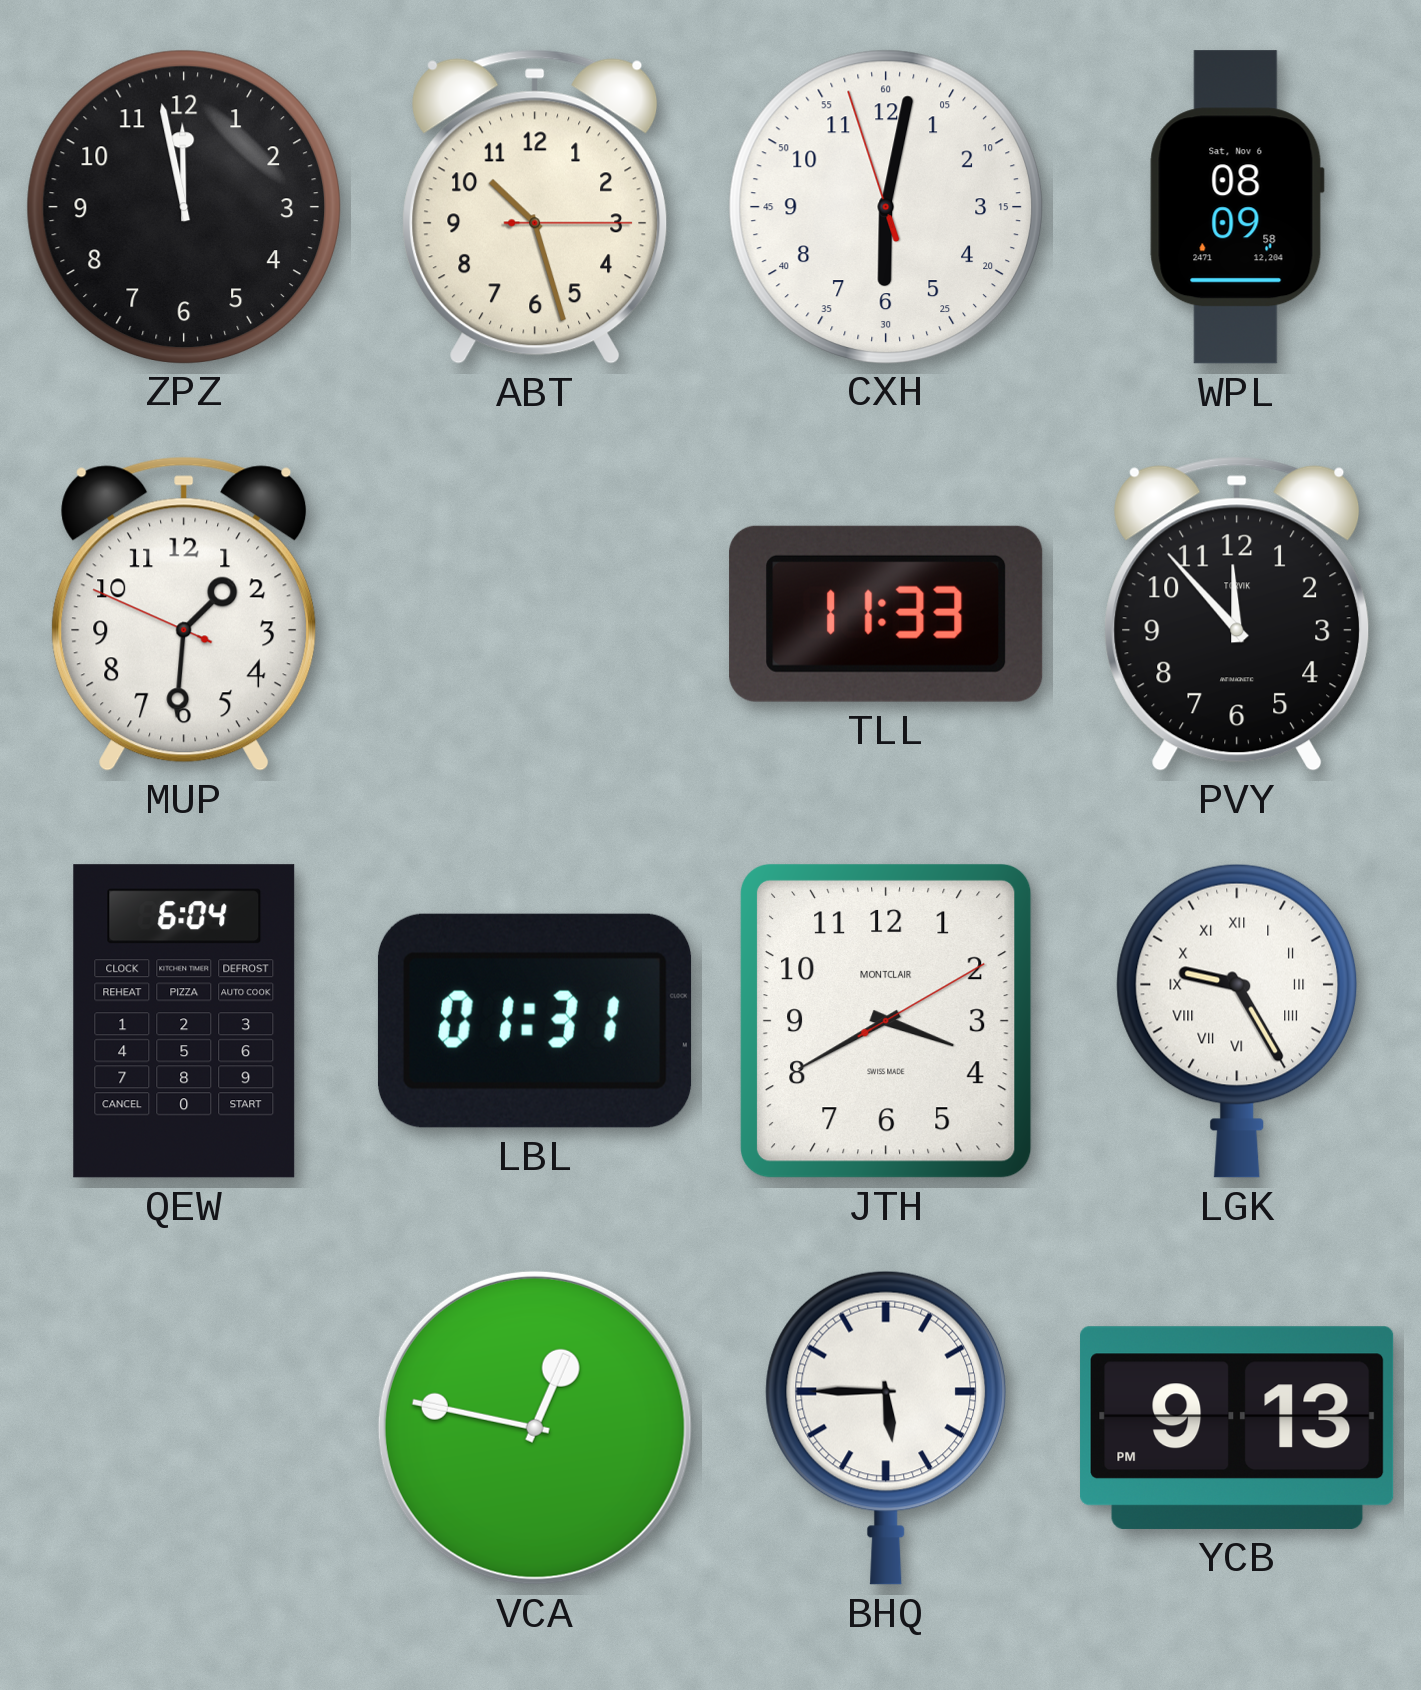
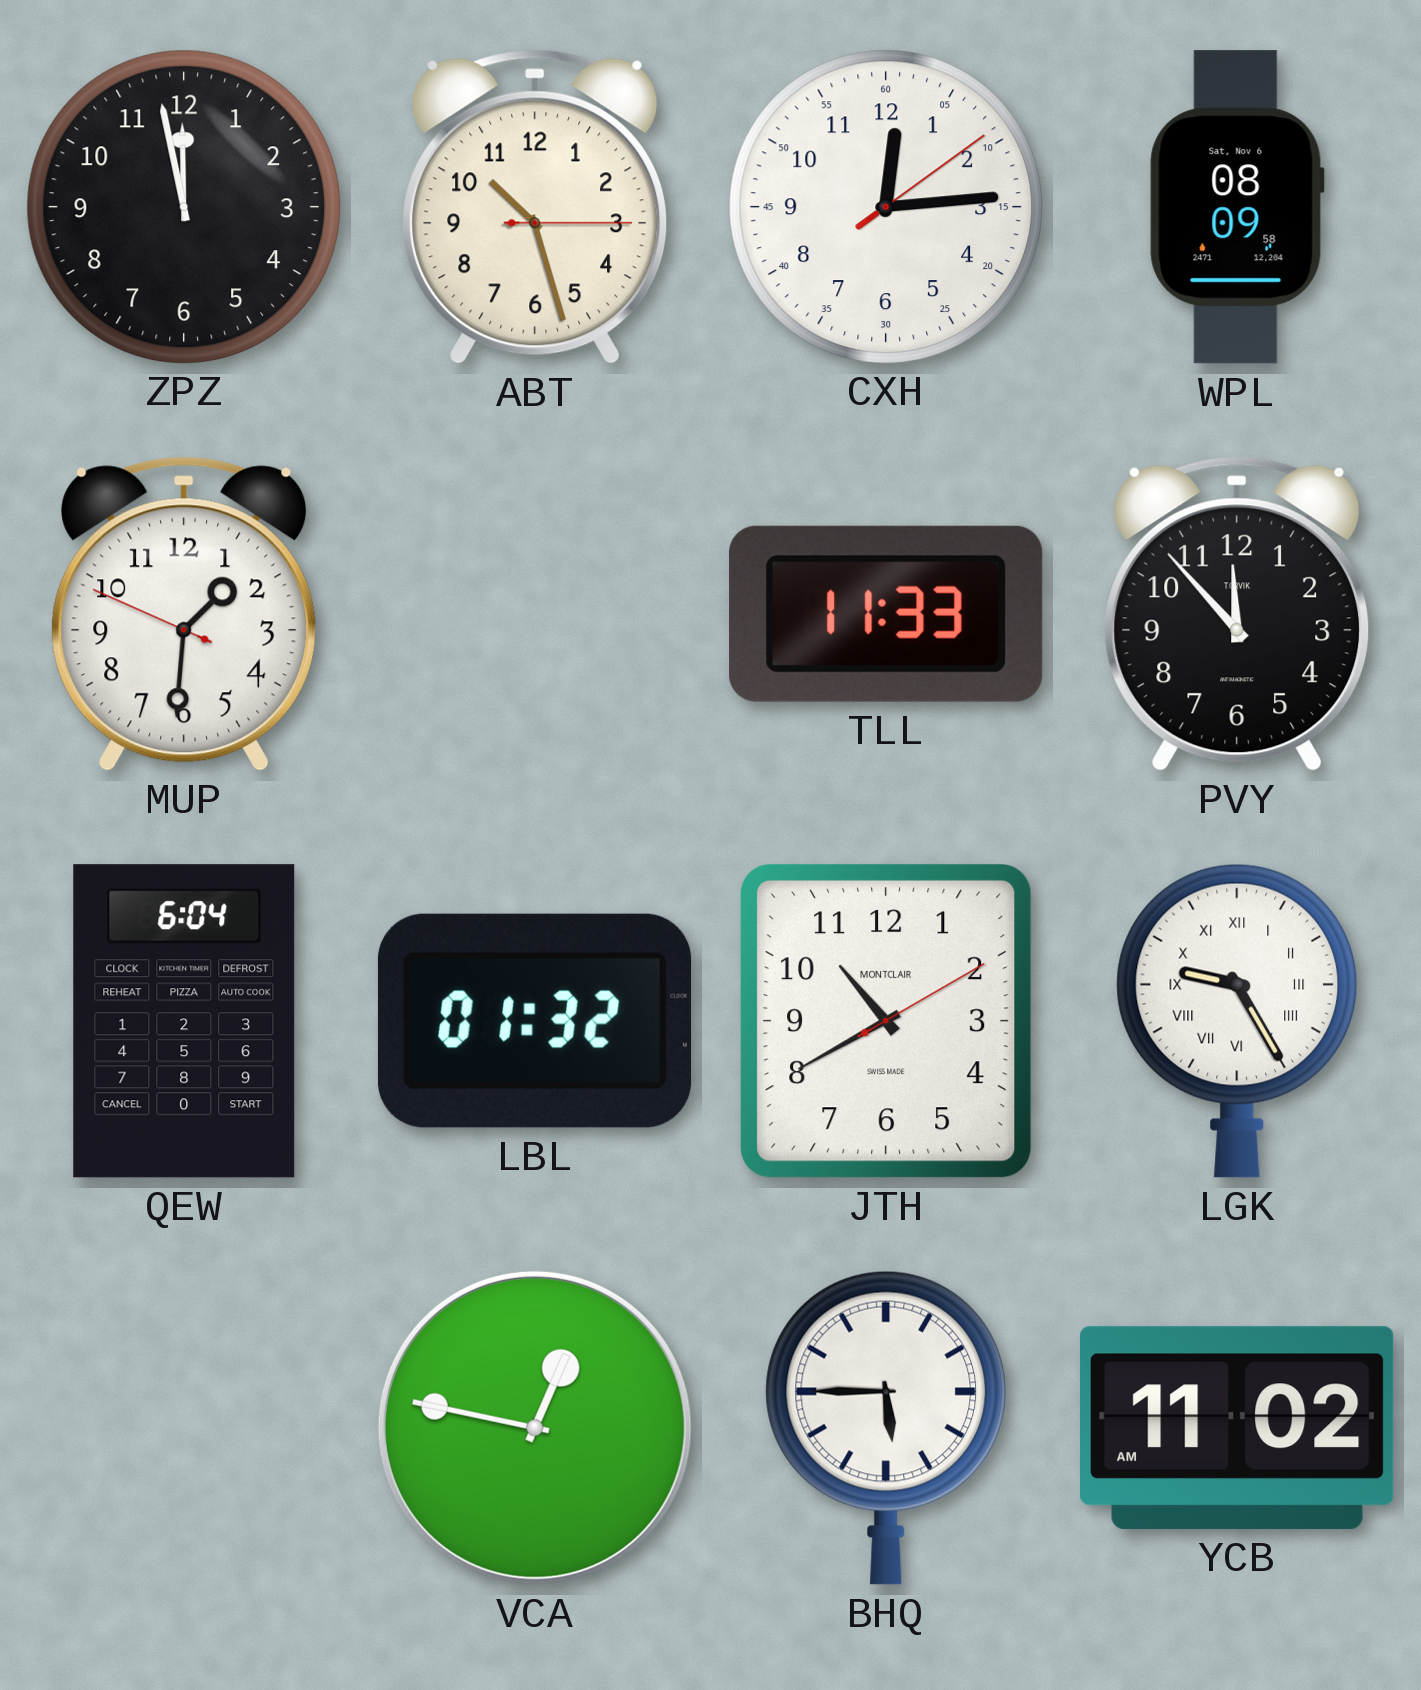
CXH: 6:01 -> 12:14
LBL: 01:31 -> 01:32
JTH: 3:40 -> 10:40
YCB: 9:13 -> 11:02
